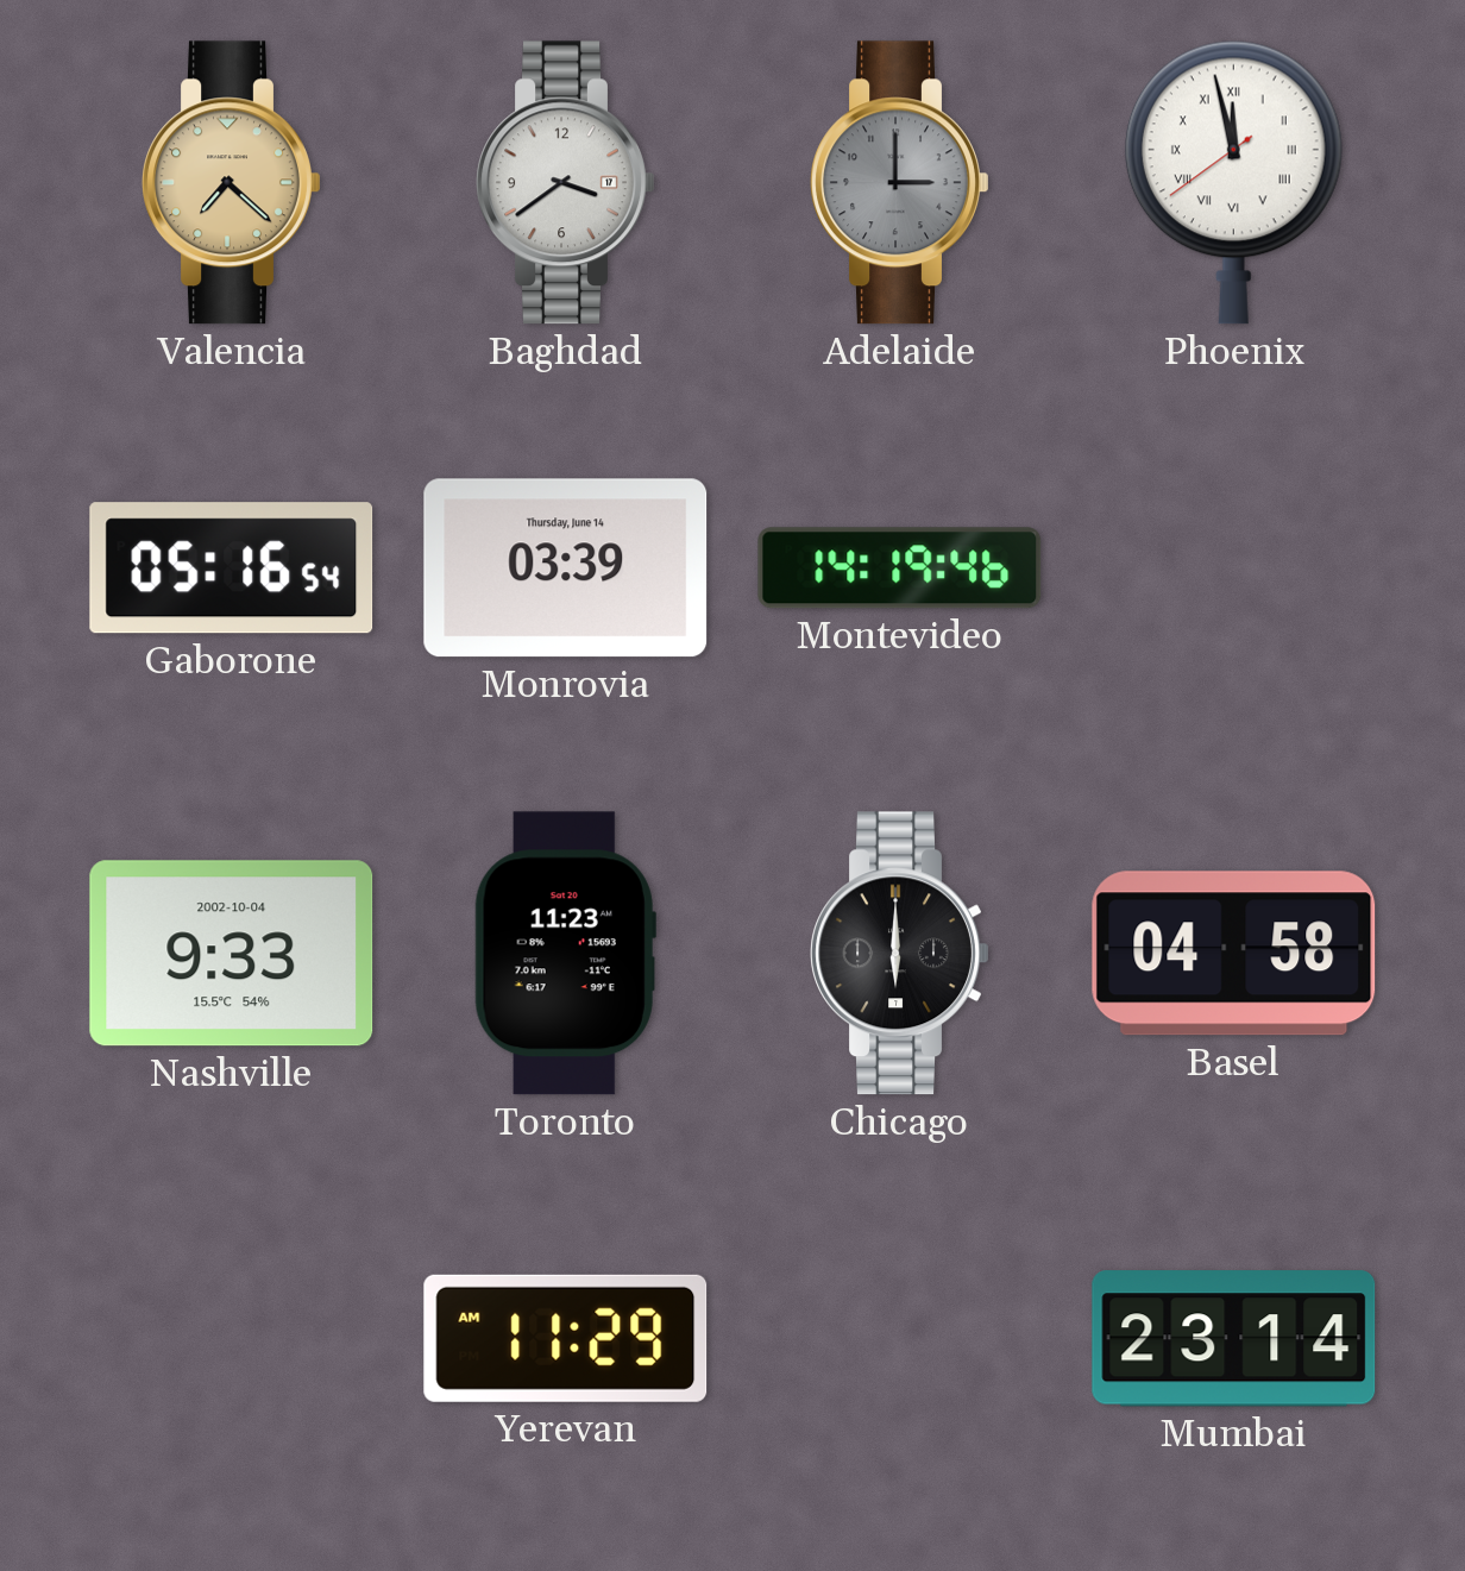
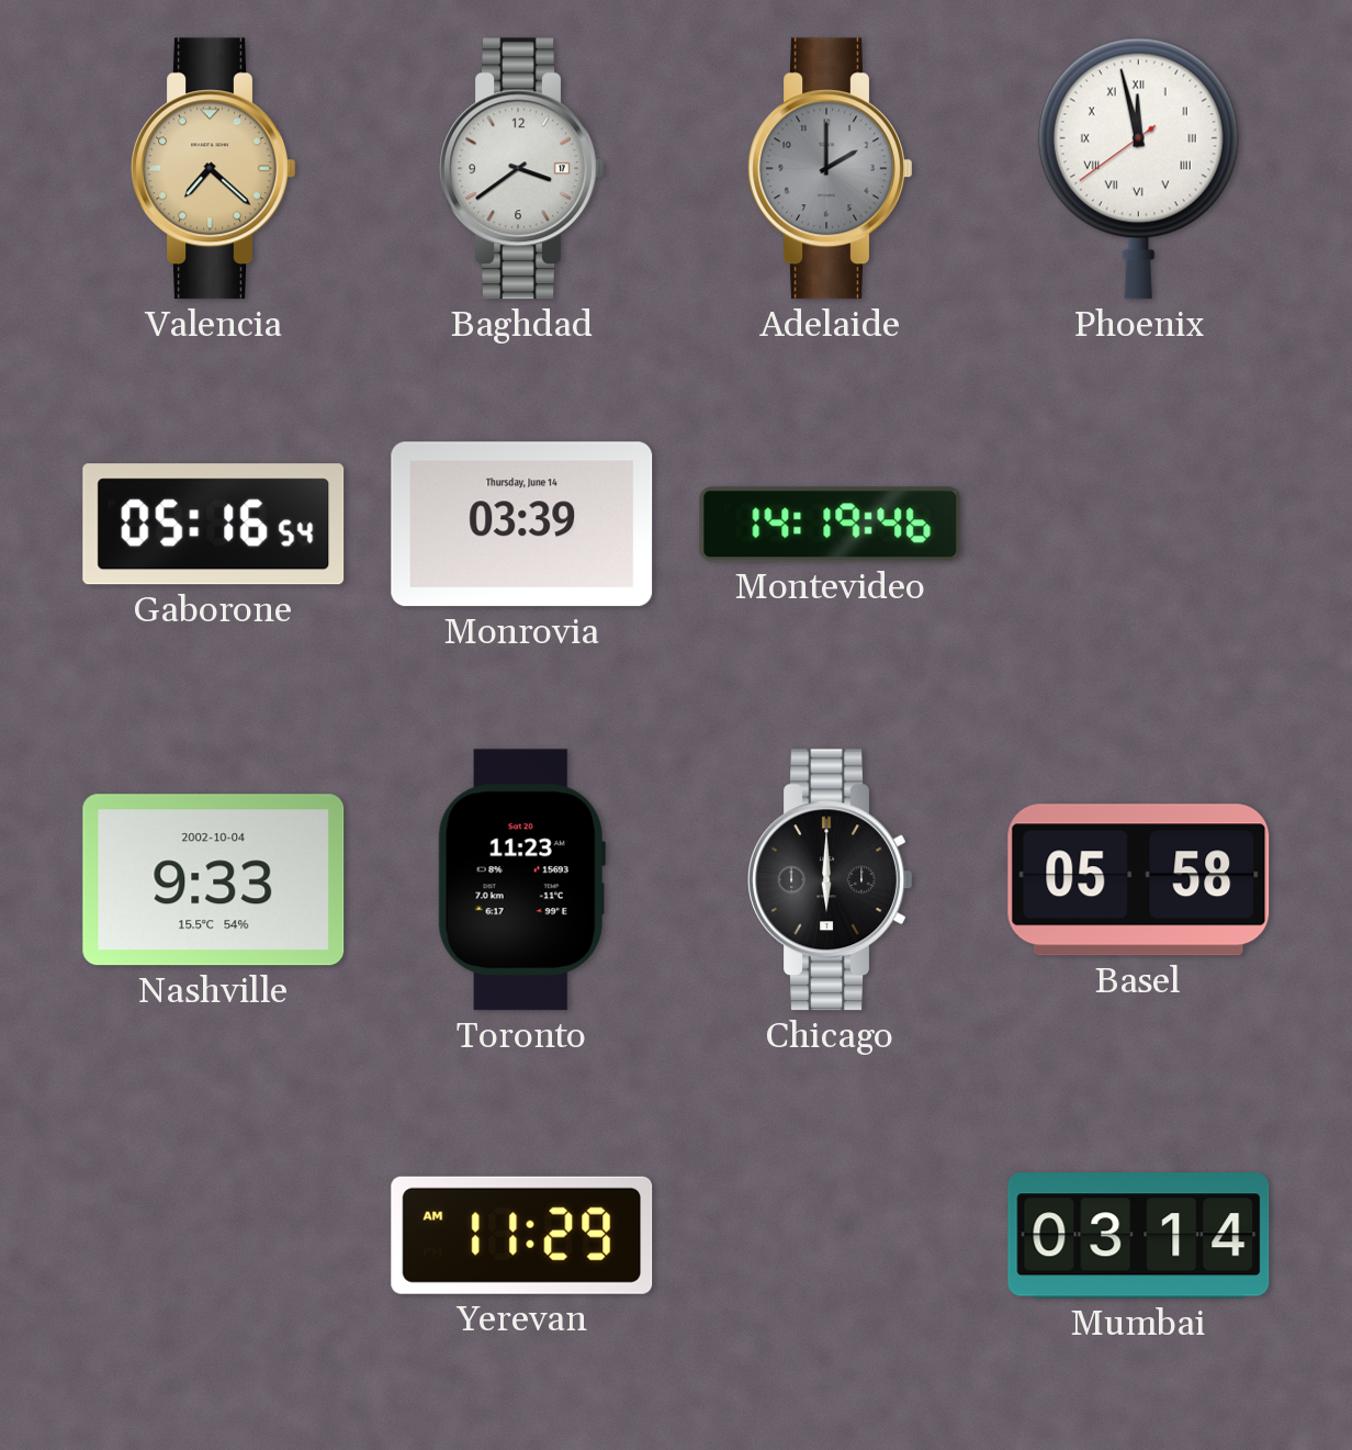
Adelaide: 3:00 -> 2:00
Basel: 04:58 -> 05:58
Mumbai: 23:14 -> 03:14
